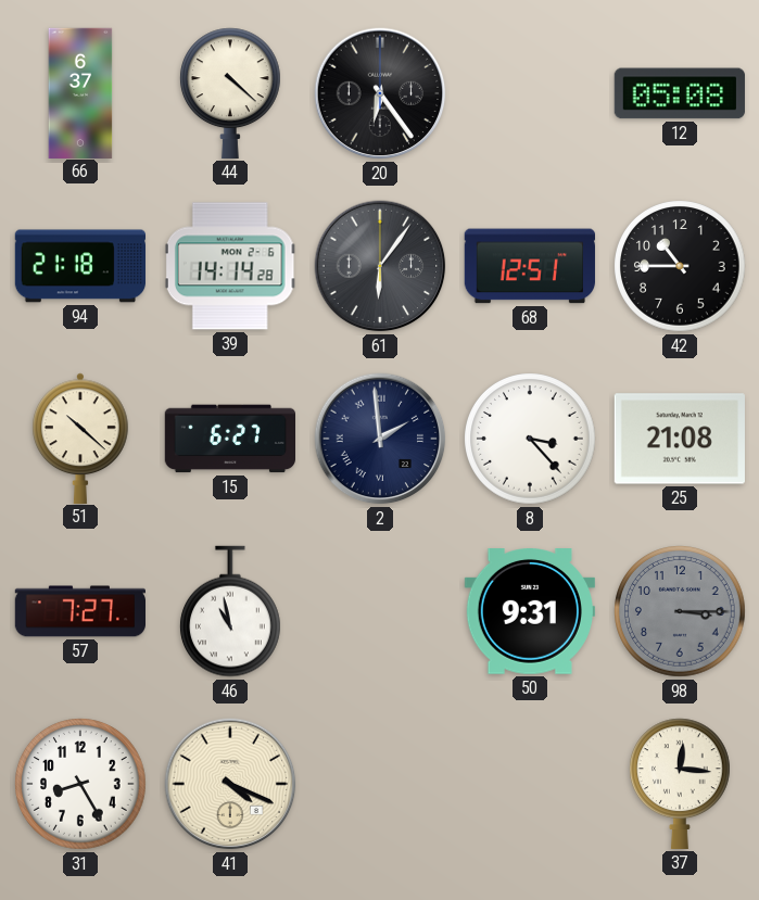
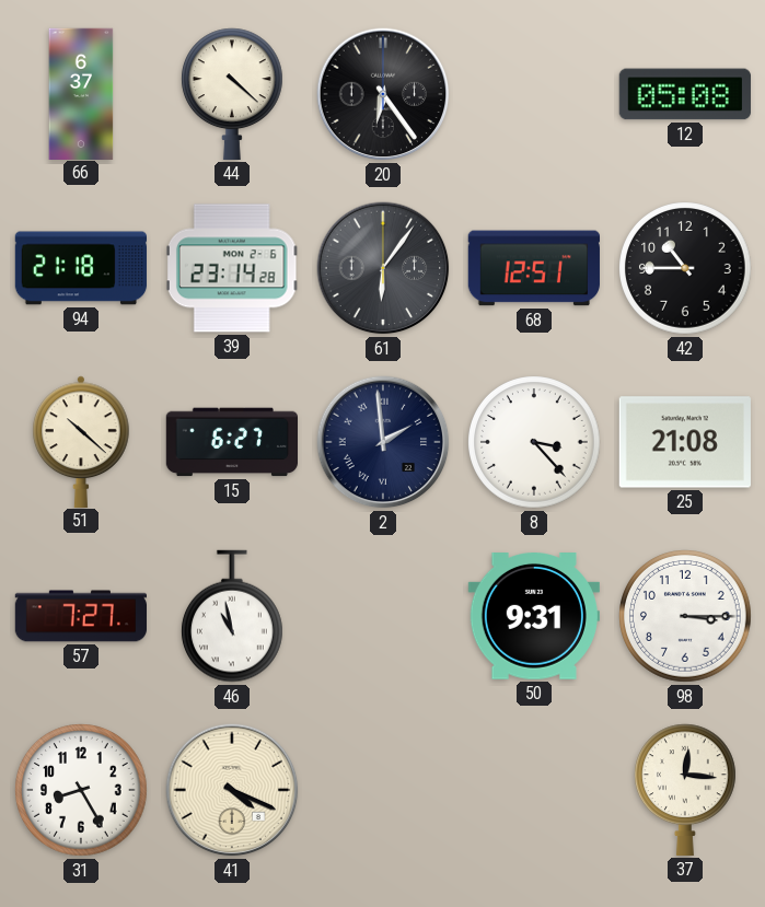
39: 14:14 -> 23:14
98 dial: grey -> white
